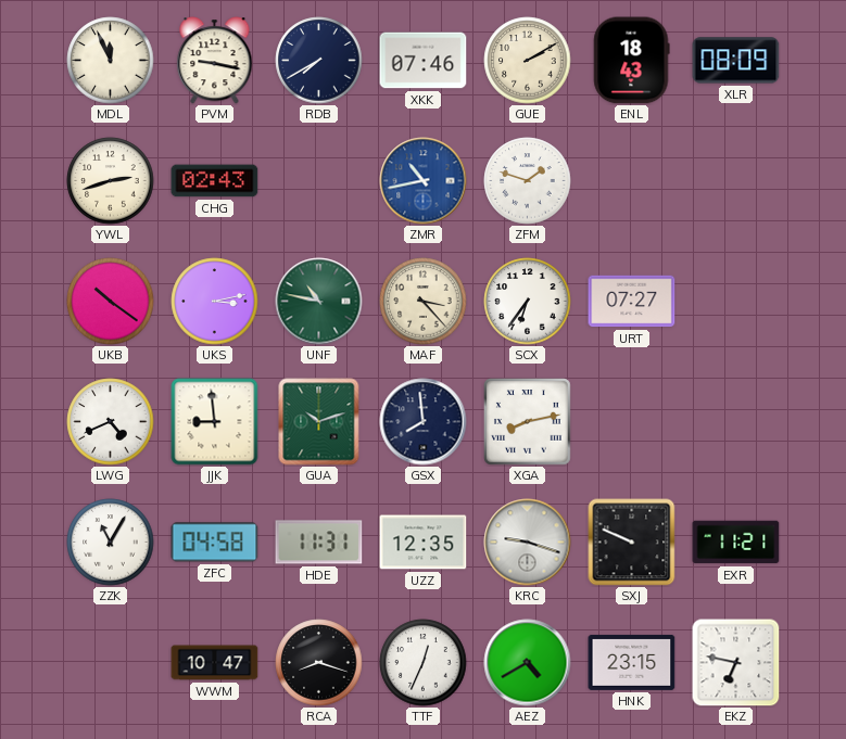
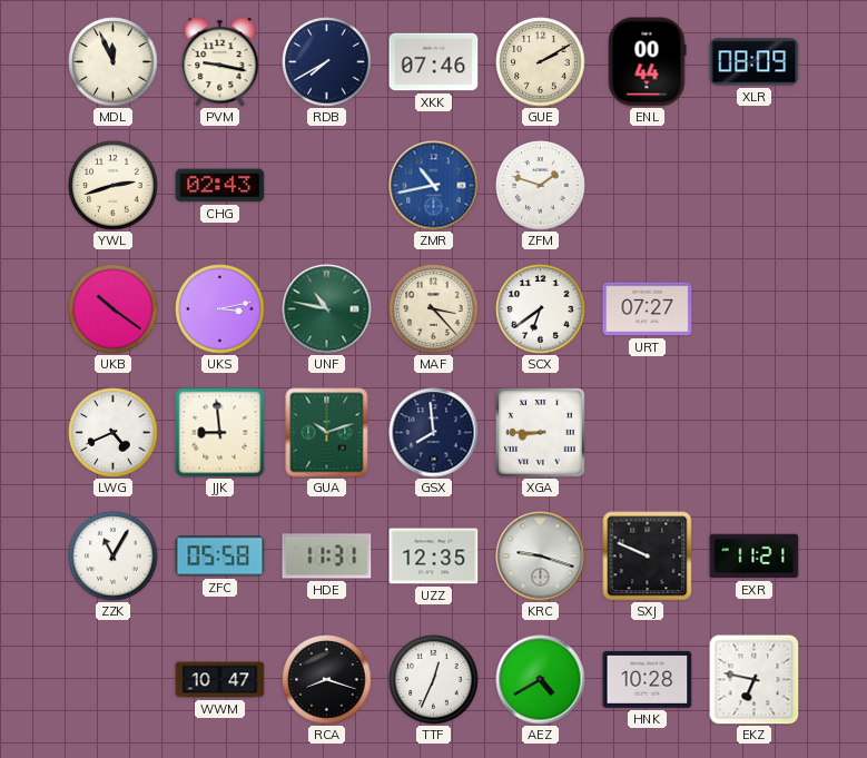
ENL: 18:43 -> 00:44
SCX: 6:36 -> 6:39
XGA: 8:13 -> 8:45
ZFC: 04:58 -> 05:58
HNK: 23:15 -> 10:28
